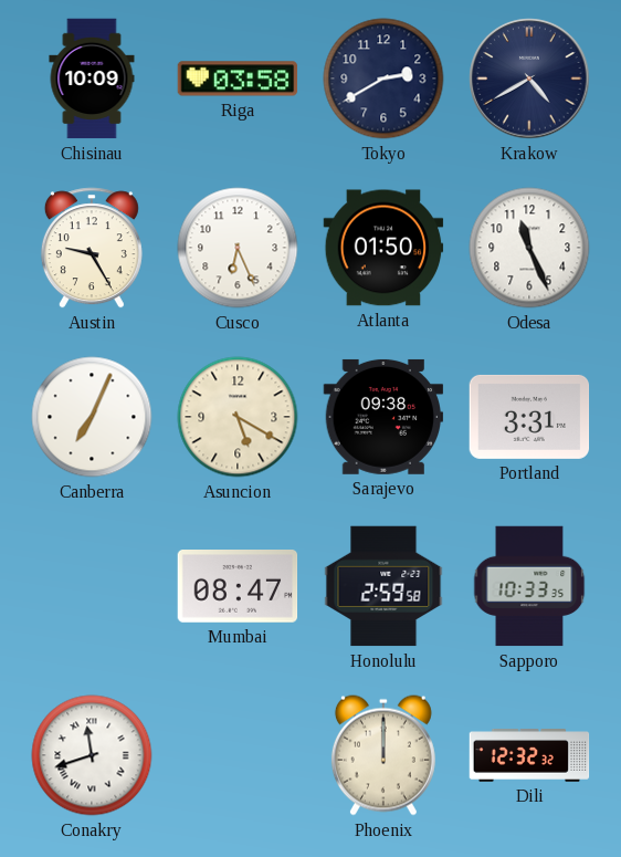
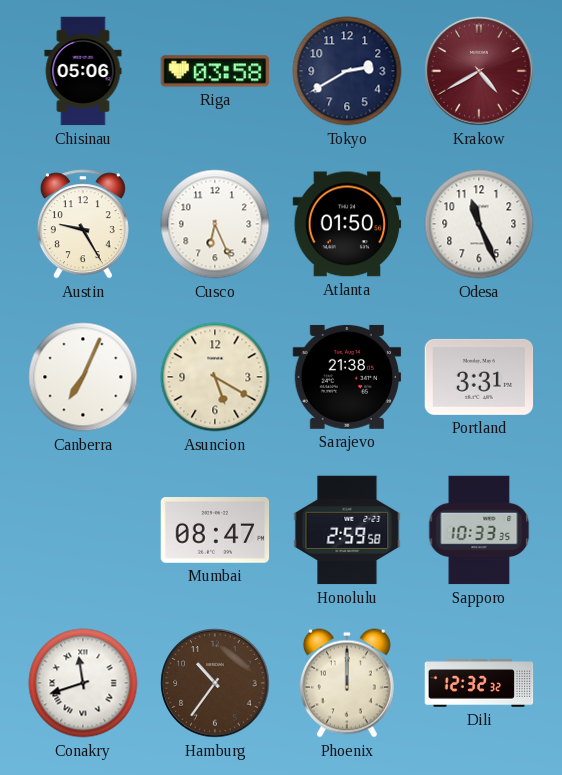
Chisinau: 10:09 -> 05:06
Krakow dial: navy -> burgundy
Sarajevo: 09:38 -> 21:38
Hamburg: none -> 10:36
